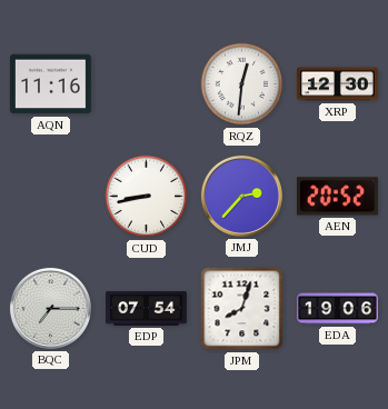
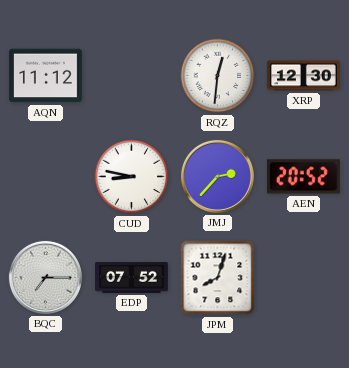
AQN: 11:16 -> 11:12
CUD: 8:43 -> 8:47
EDP: 07:54 -> 07:52
EDA: 19:06 -> none
